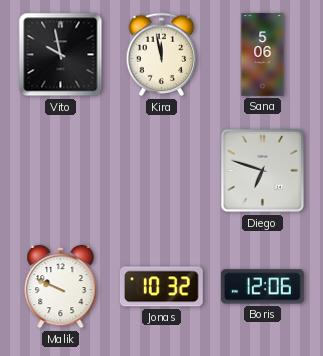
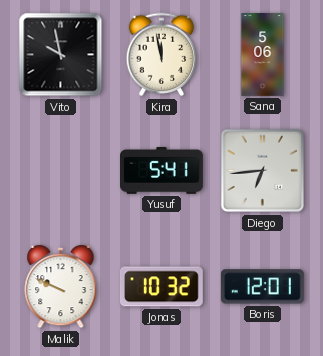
Yusuf: none -> 5:41
Diego: 6:48 -> 6:44
Boris: 12:06 -> 12:01
